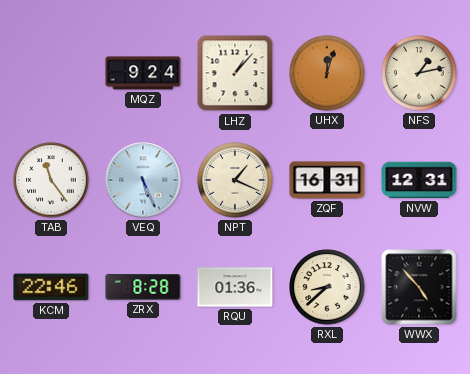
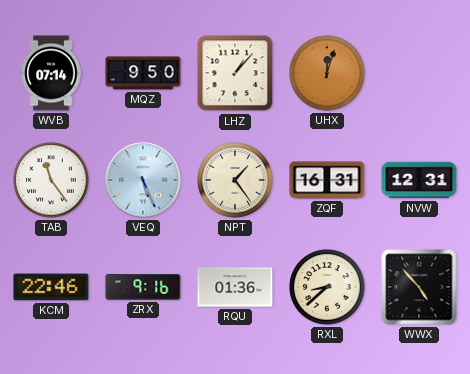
WVB: none -> 07:14
MQZ: 9:24 -> 9:50
NFS: 1:13 -> none
NPT: 1:19 -> 1:24
ZRX: 8:28 -> 9:16
